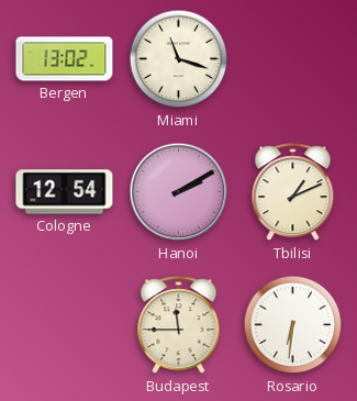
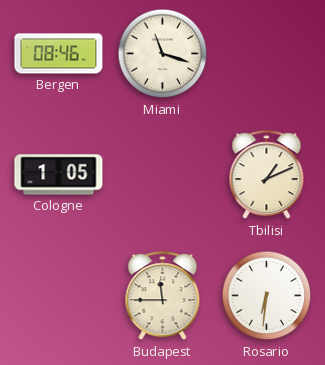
Bergen: 13:02 -> 08:46
Cologne: 12:54 -> 1:05
Hanoi: 2:10 -> none
